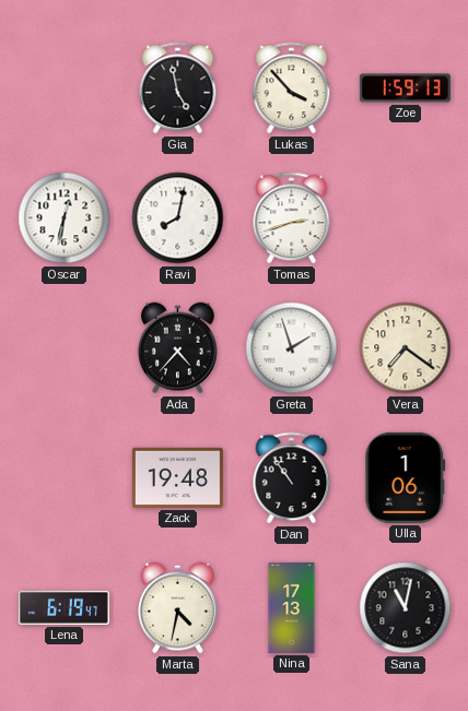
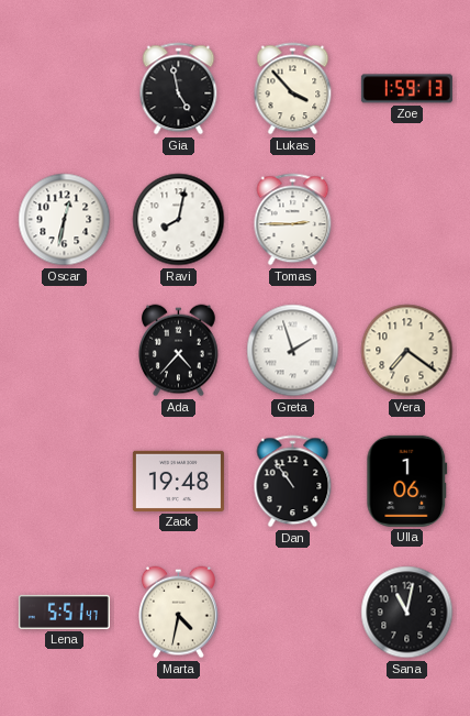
Tomas: 2:42 -> 2:45
Lena: 6:19 -> 5:51
Nina: 17:13 -> none
